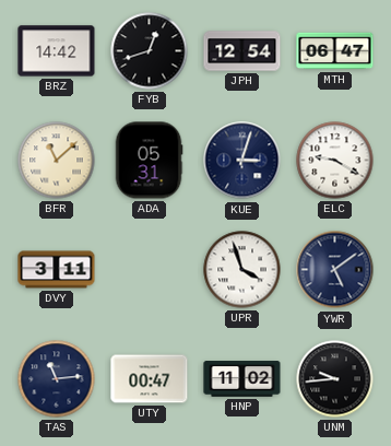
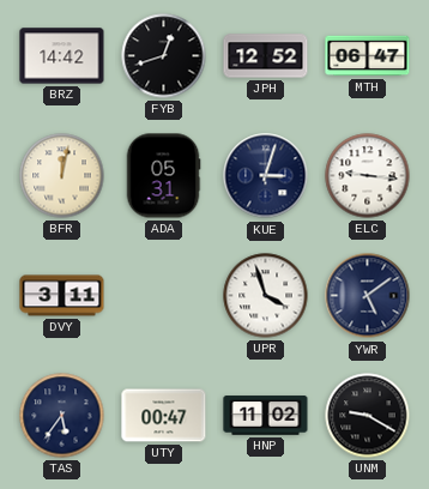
JPH: 12:54 -> 12:52
BFR: 11:08 -> 12:02
ELC: 9:20 -> 9:16
TAS: 11:14 -> 5:36
UNM: 9:44 -> 9:20
